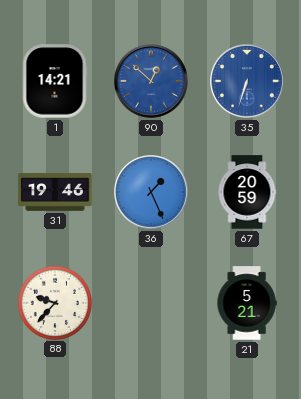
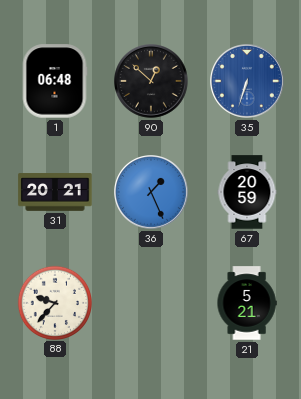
1: 14:21 -> 06:48
90 dial: blue -> black
31: 19:46 -> 20:21
